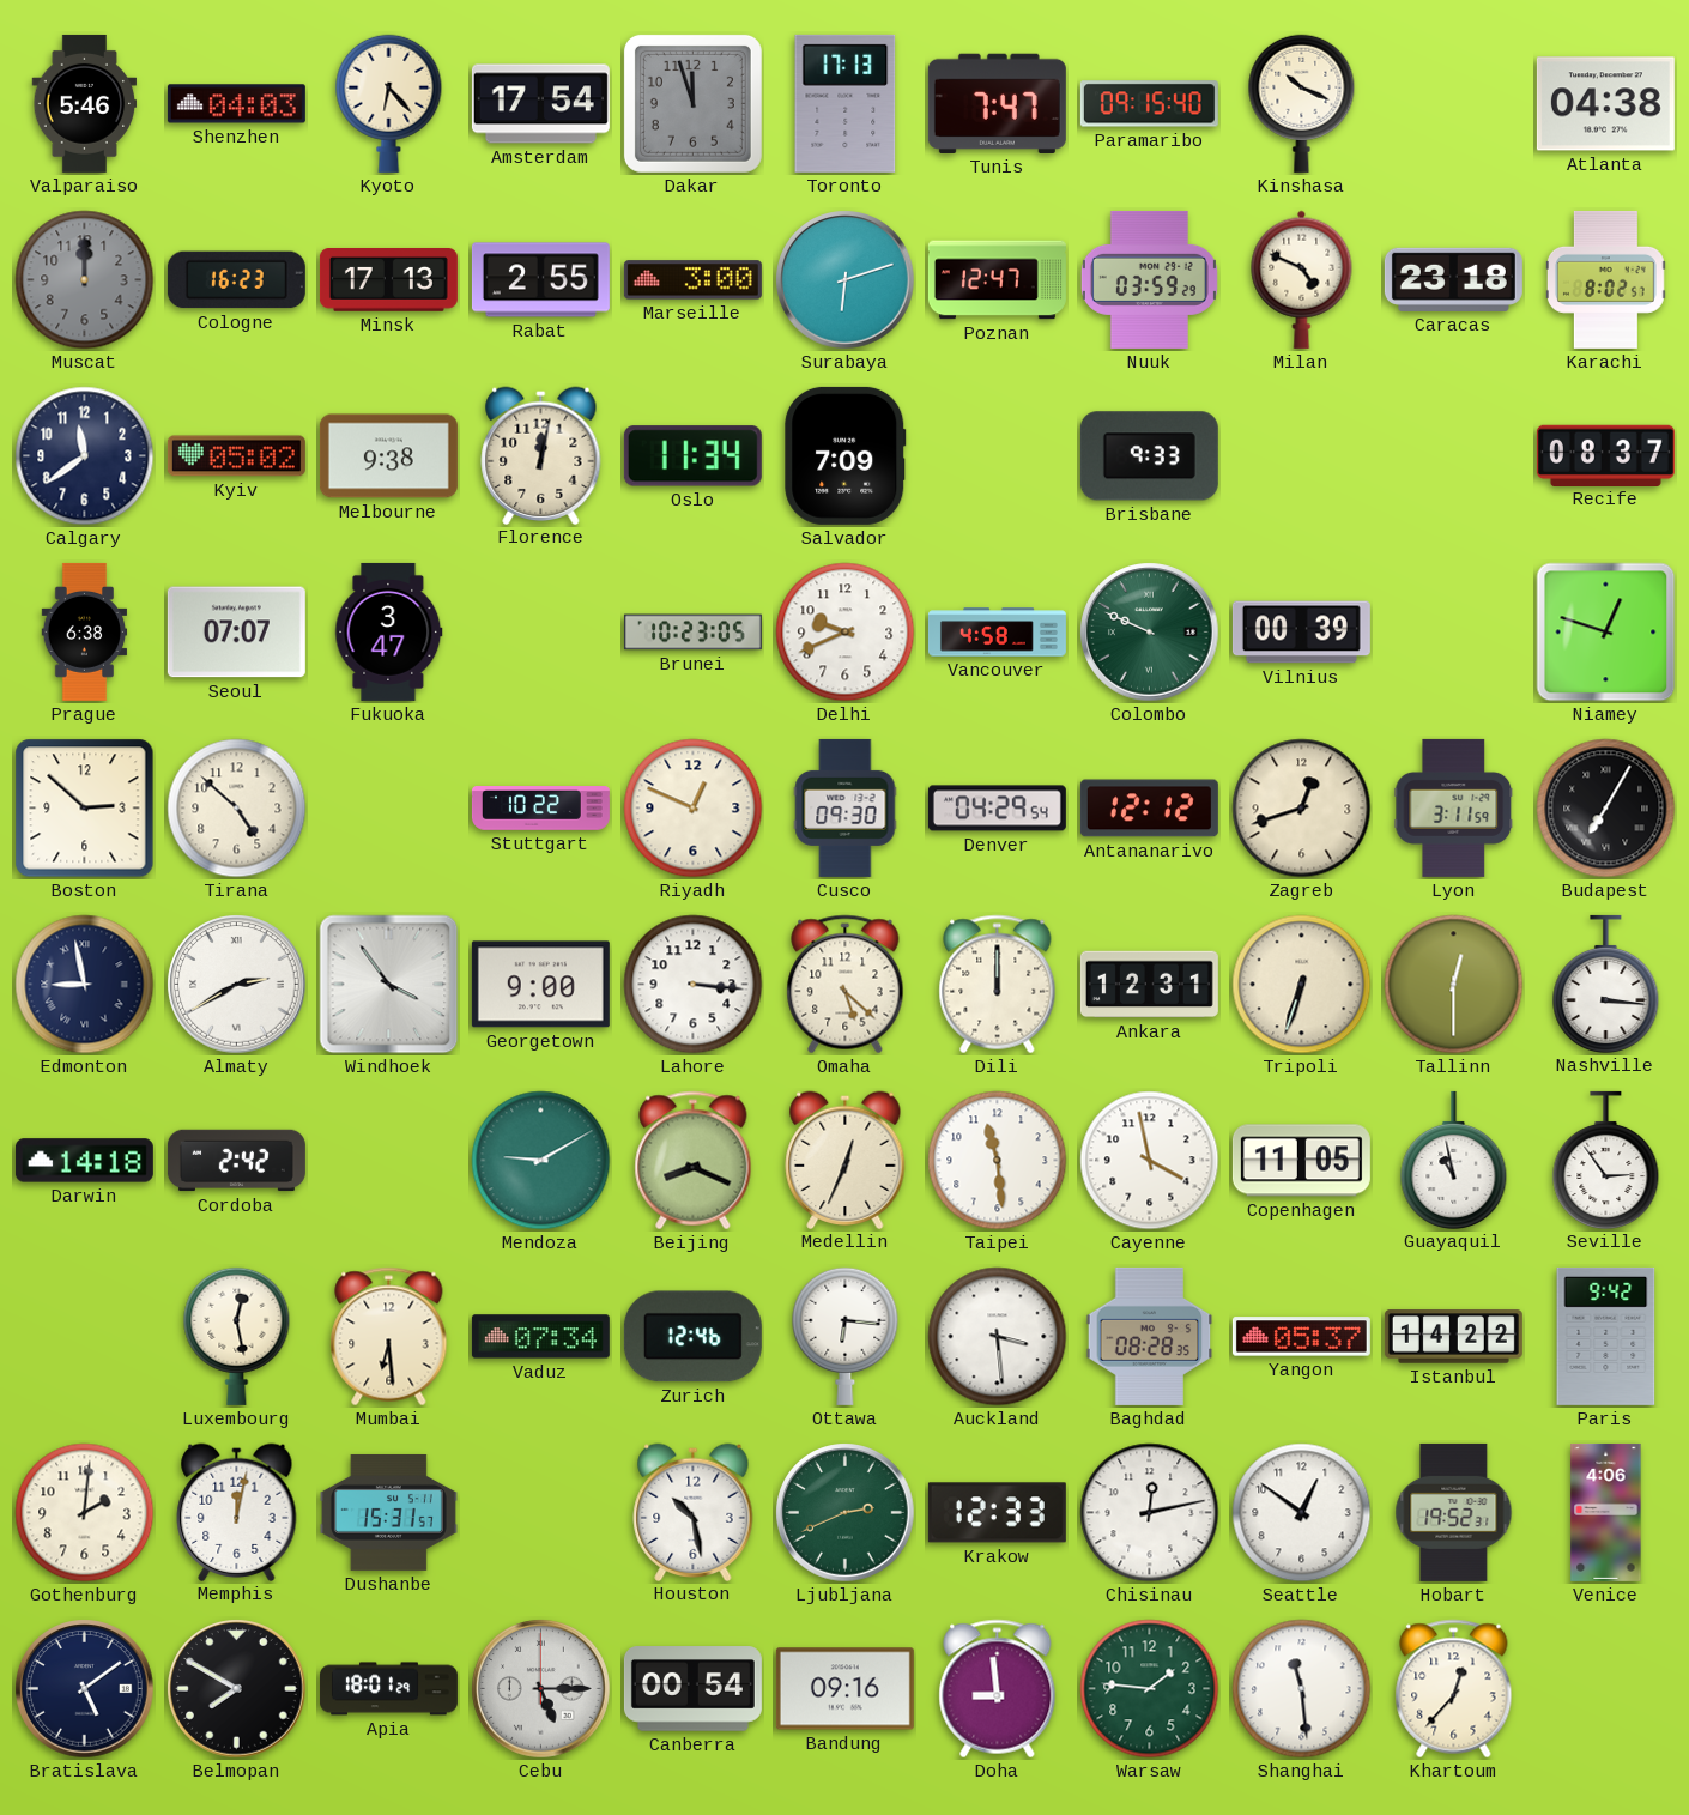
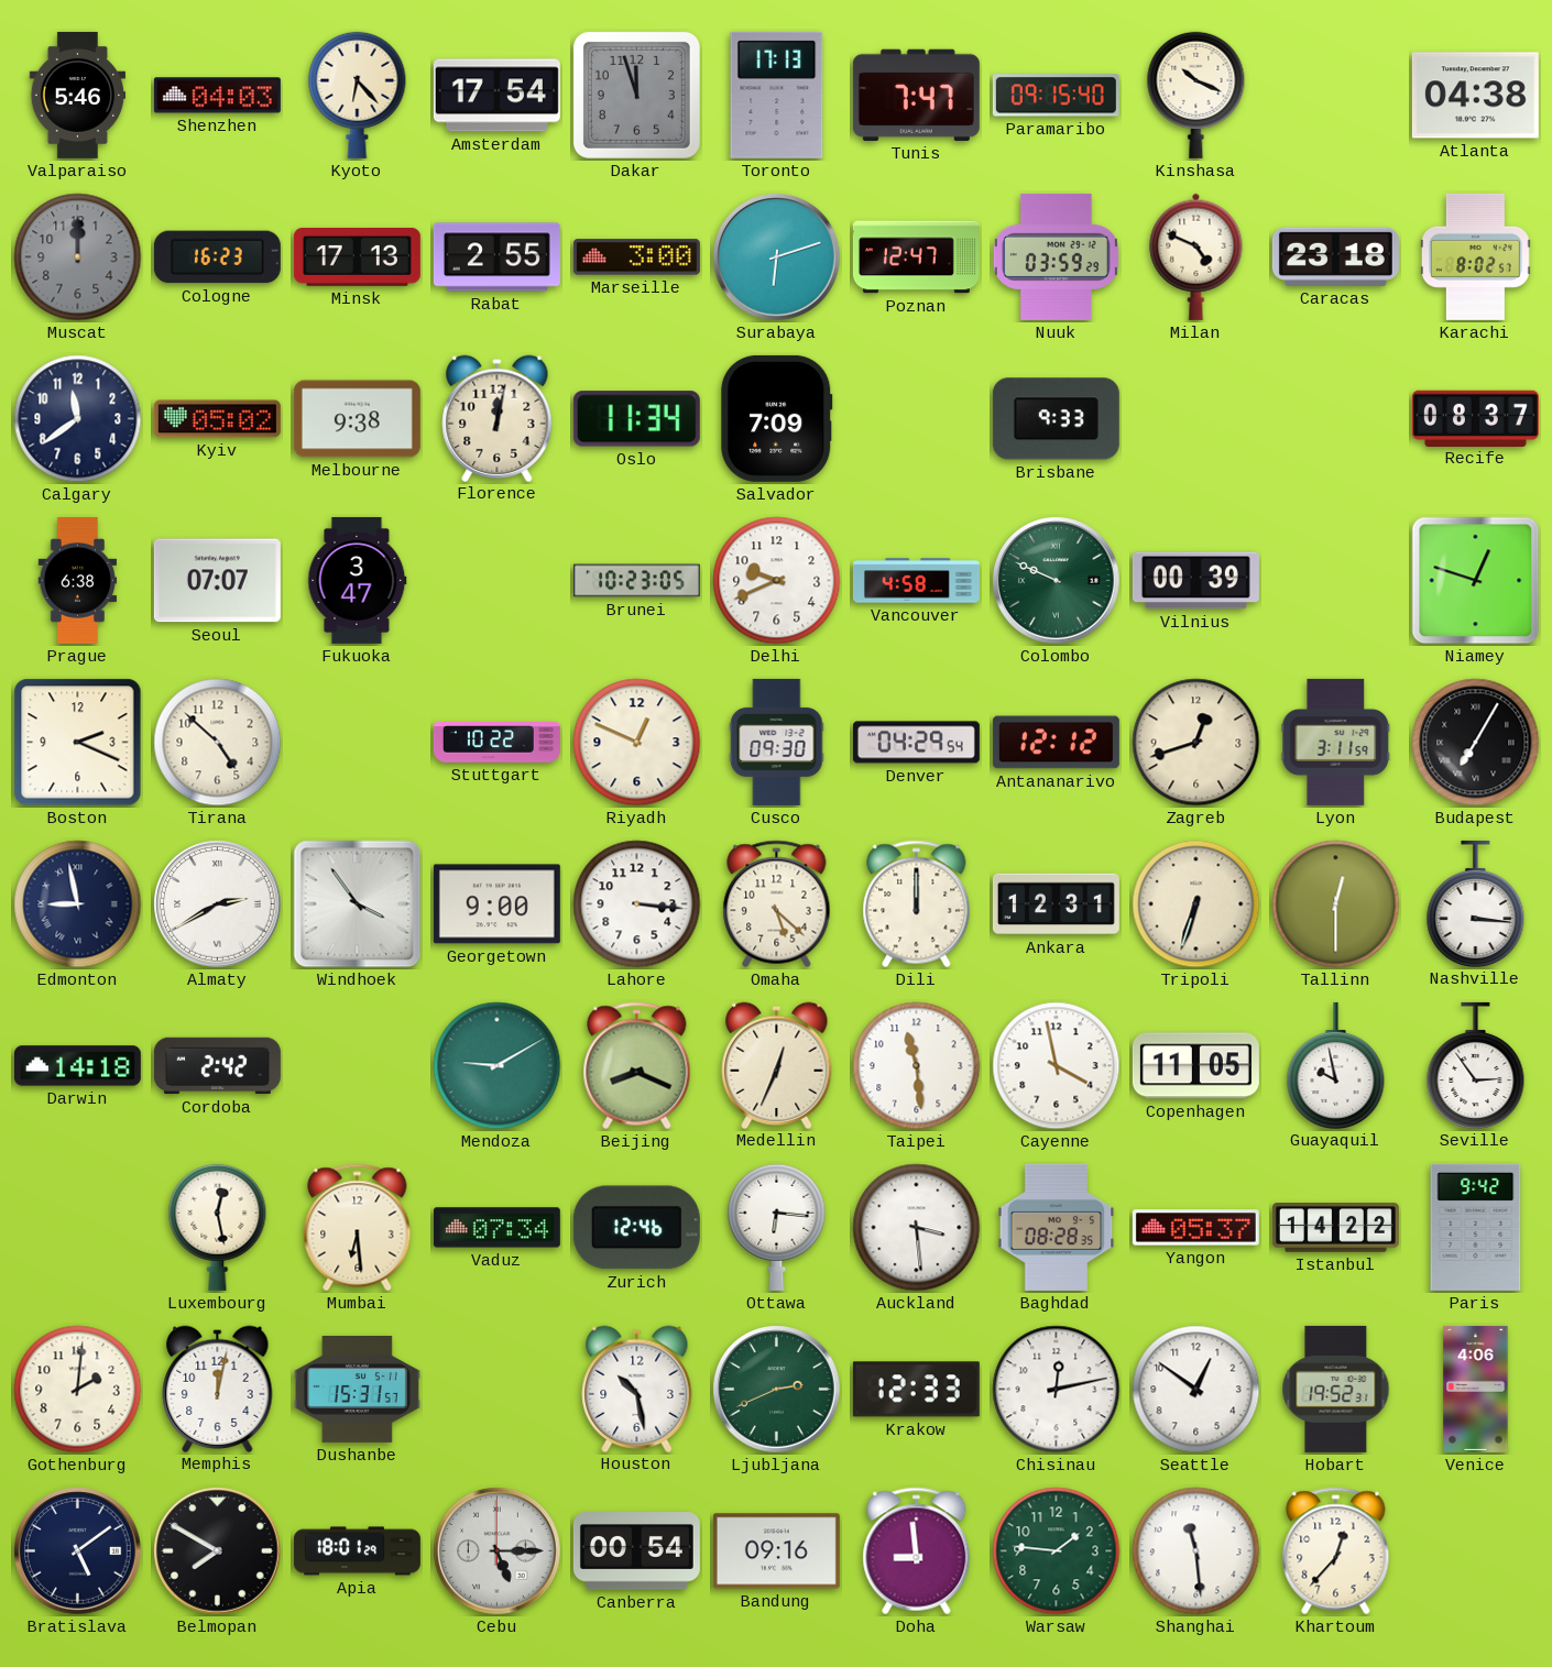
Boston: 2:52 -> 2:19
Guayaquil: 10:58 -> 9:58
